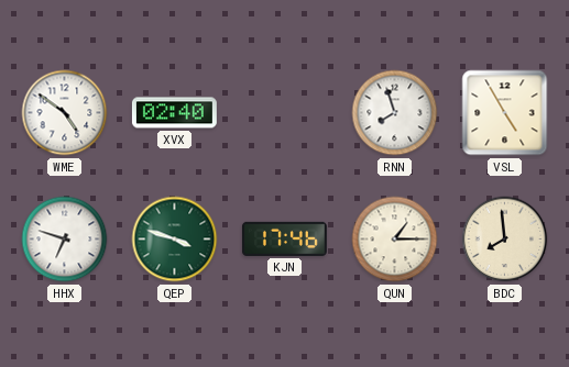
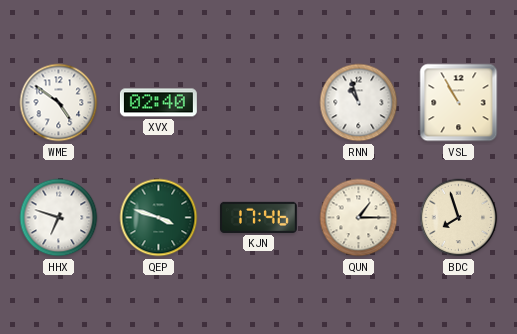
RNN: 7:57 -> 10:57
VSL: 4:55 -> 10:55
BDC: 7:59 -> 7:57
